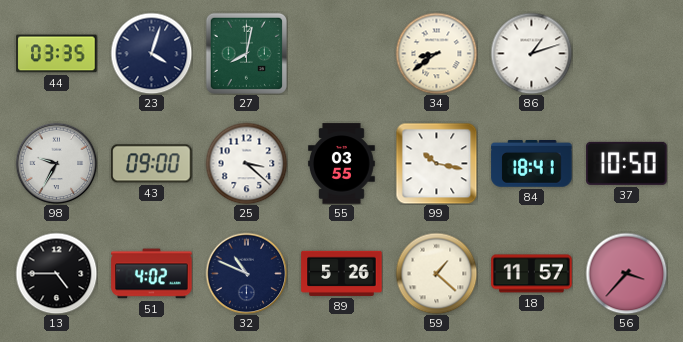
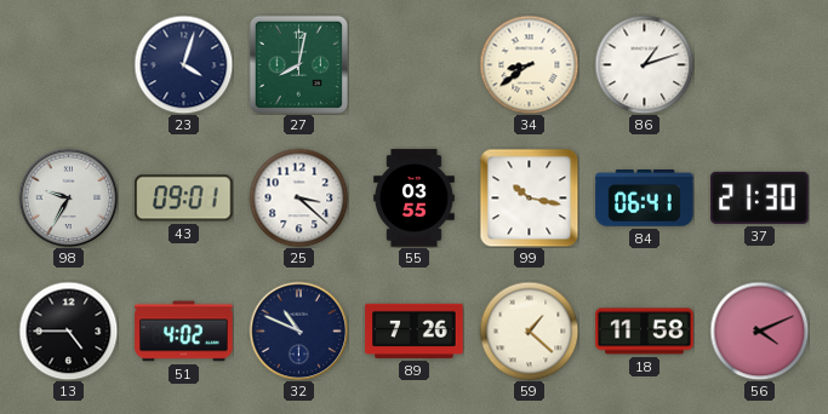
44: 03:35 -> none
43: 09:00 -> 09:01
84: 18:41 -> 06:41
37: 10:50 -> 21:30
89: 5:26 -> 7:26
18: 11:57 -> 11:58
56: 3:37 -> 4:11
